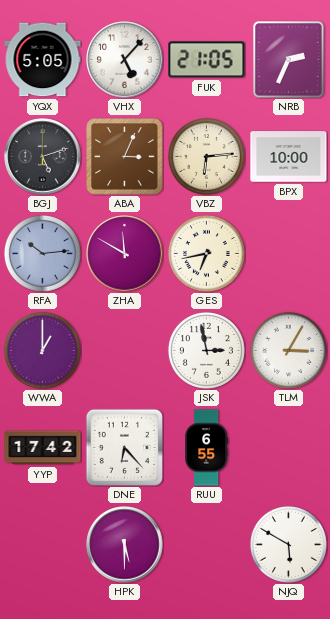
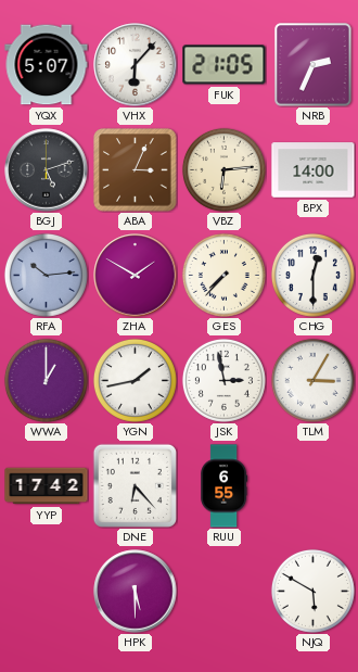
YQX: 5:05 -> 5:07
VHX: 5:07 -> 6:07
BPX: 10:00 -> 14:00
ZHA: 11:50 -> 1:50
GES: 6:43 -> 7:37
CHG: none -> 12:30
YGN: none -> 1:43
